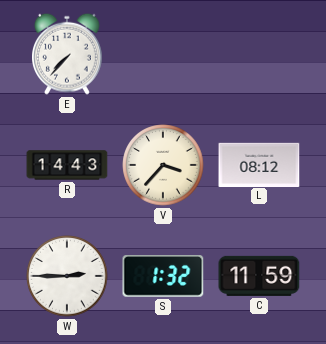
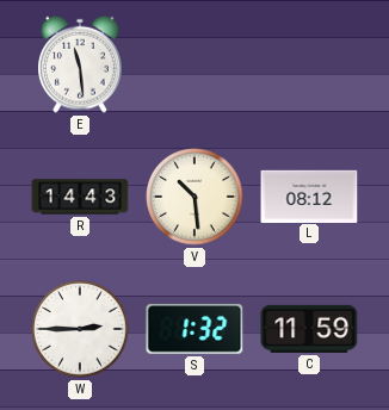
E: 7:37 -> 11:29
V: 3:37 -> 10:29
